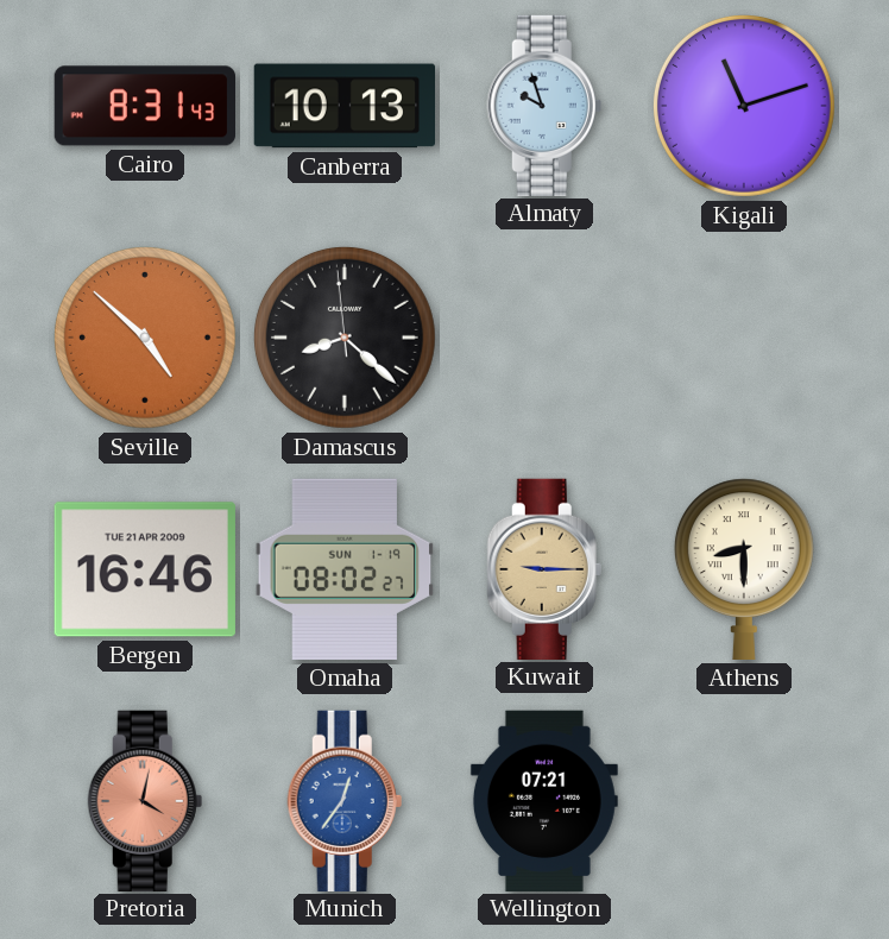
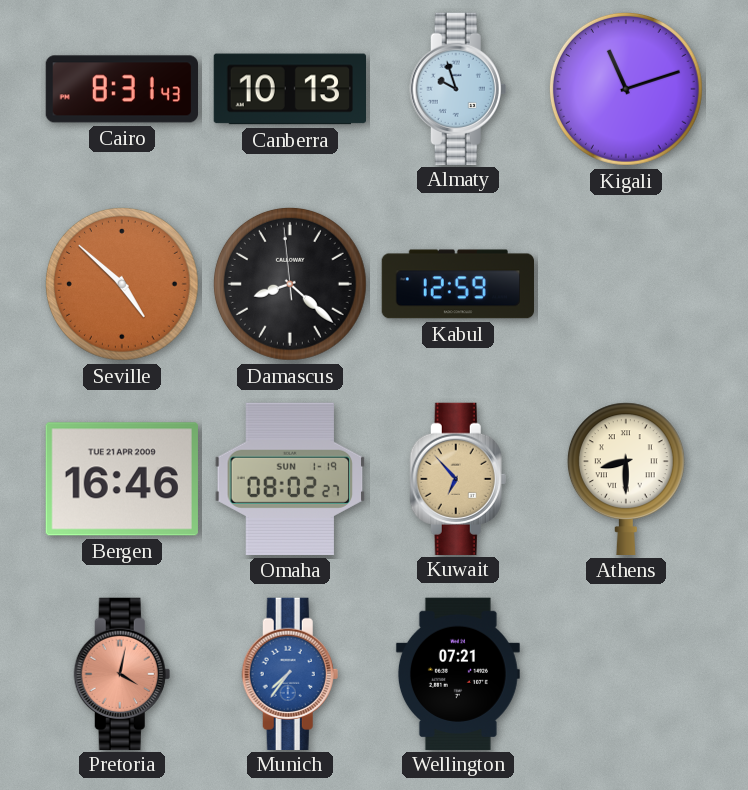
Kabul: none -> 12:59
Kuwait: 9:15 -> 6:53
Munich: 12:36 -> 7:36
